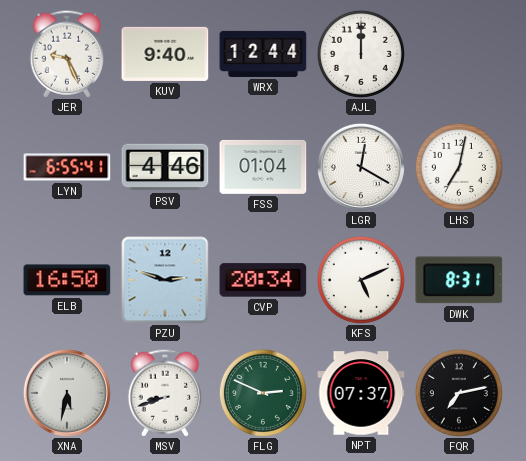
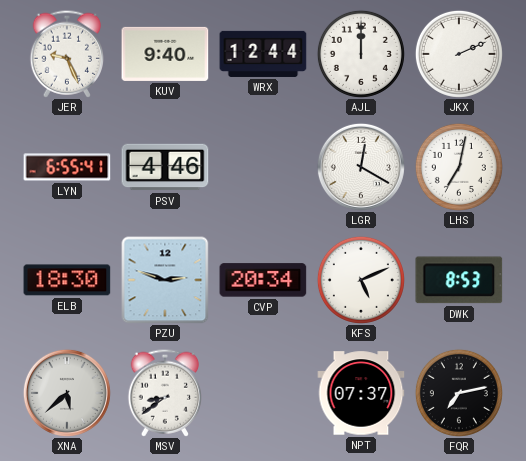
JKX: none -> 2:11
FSS: 01:04 -> none
ELB: 16:50 -> 18:30
DWK: 8:31 -> 8:53
XNA: 5:32 -> 5:38
MSV: 8:42 -> 8:39
FLG: 2:49 -> none
